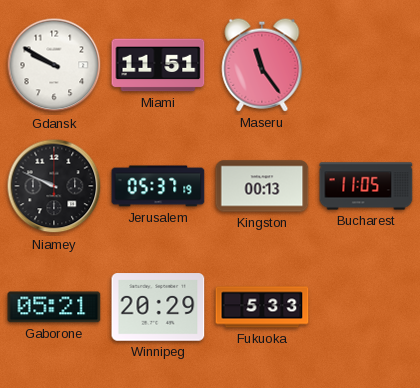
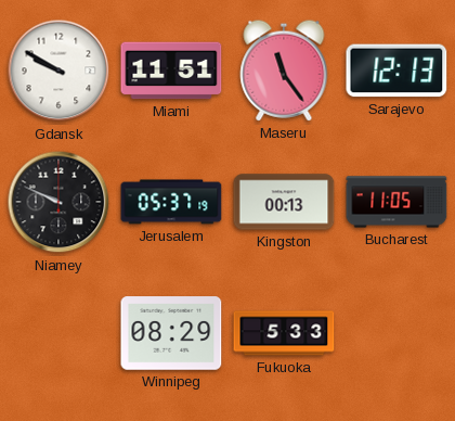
Sarajevo: none -> 12:13
Gaborone: 05:21 -> none
Winnipeg: 20:29 -> 08:29
